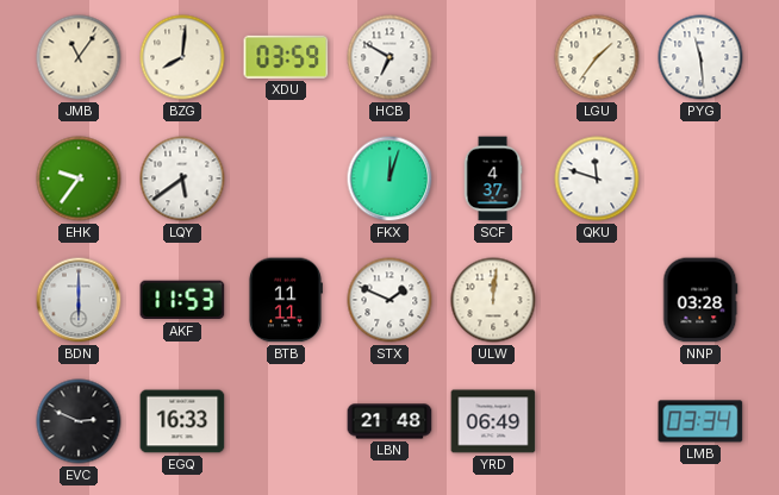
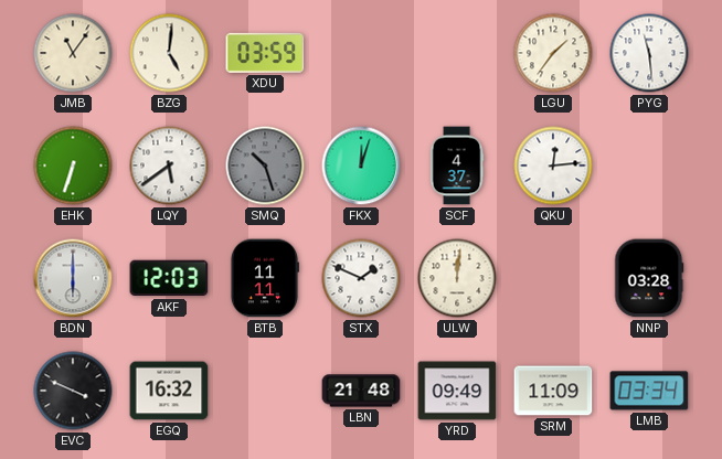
BZG: 8:01 -> 5:01
HCB: 6:50 -> none
EHK: 9:36 -> 6:33
SMQ: none -> 10:27
QKU: 11:48 -> 12:14
AKF: 11:53 -> 12:03
EVC: 2:49 -> 3:49
EGQ: 16:33 -> 16:32
YRD: 06:49 -> 09:49
SRM: none -> 11:09
